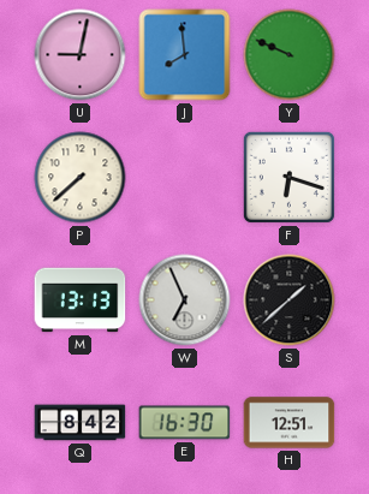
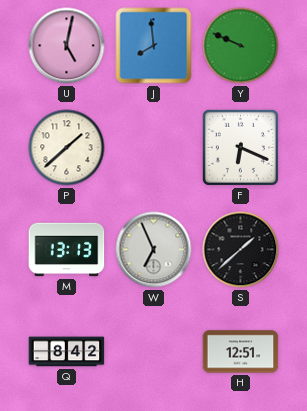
U: 9:02 -> 5:02
P: 7:38 -> 1:38
F: 6:18 -> 6:19
E: 16:30 -> none
